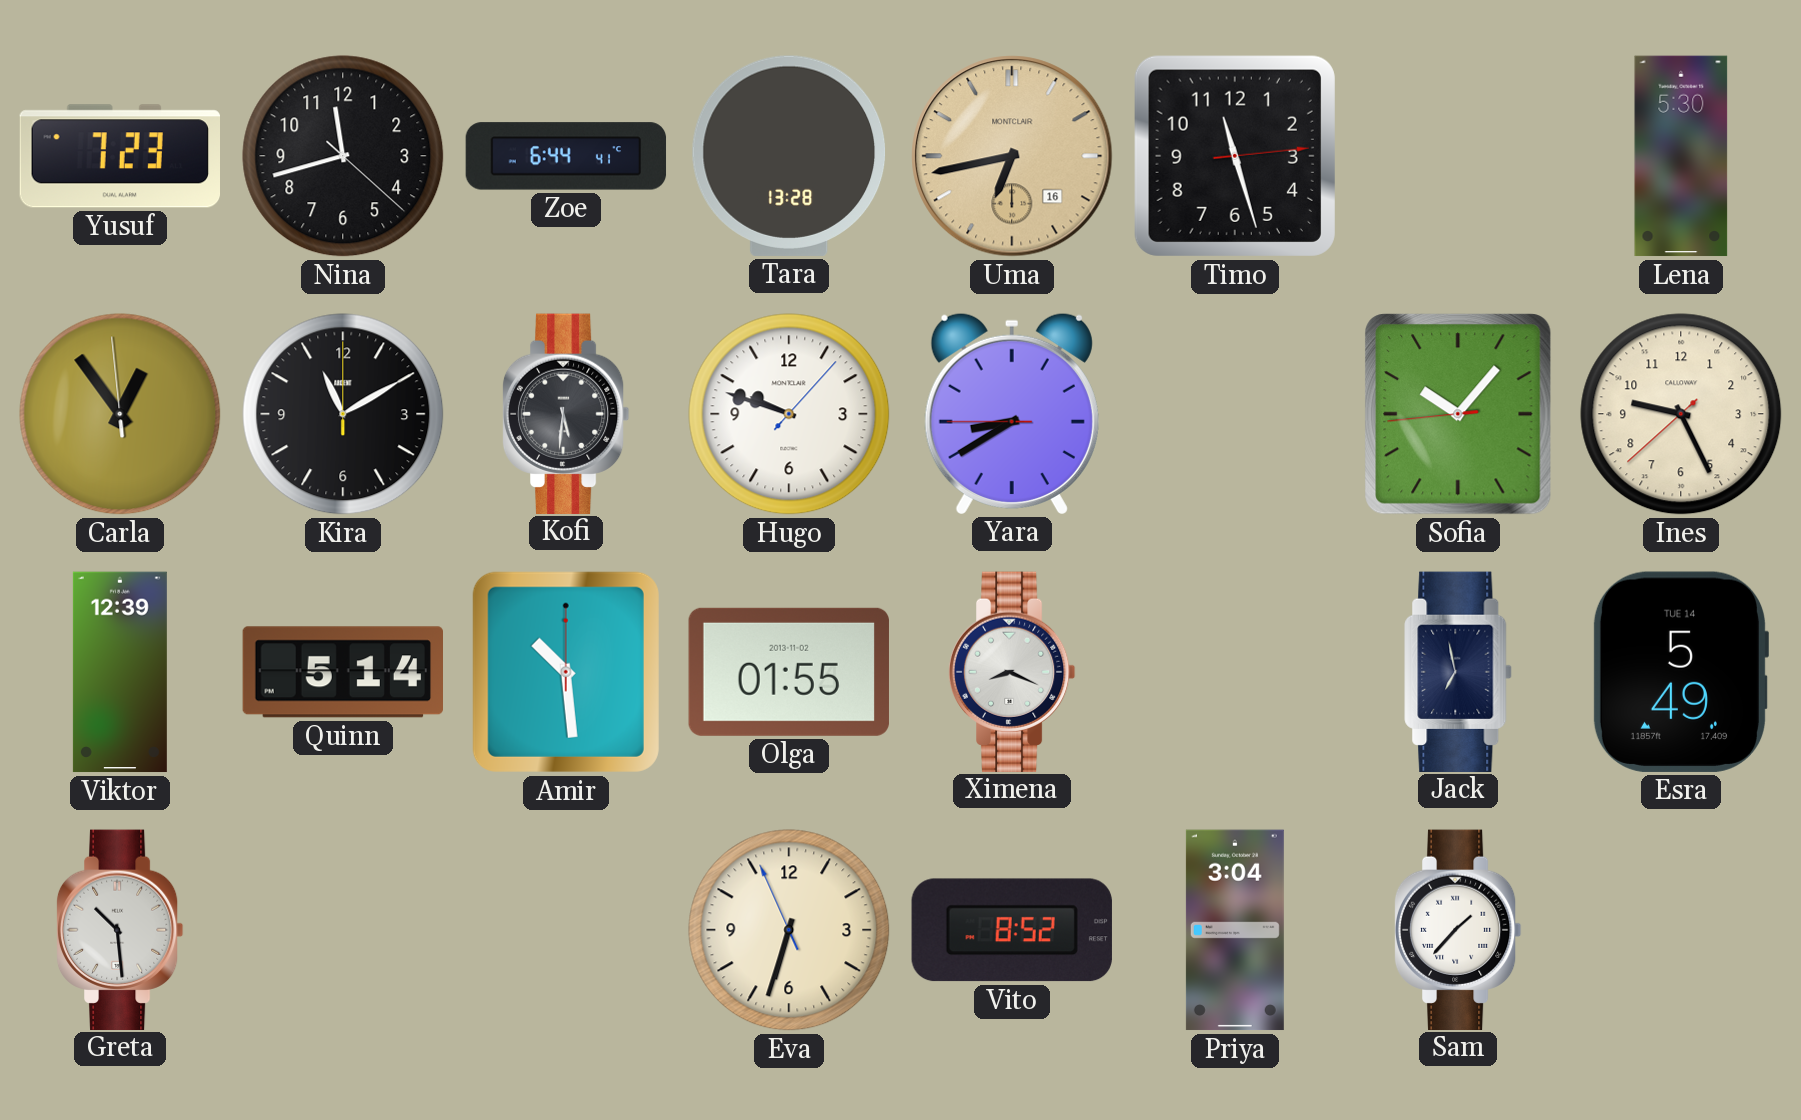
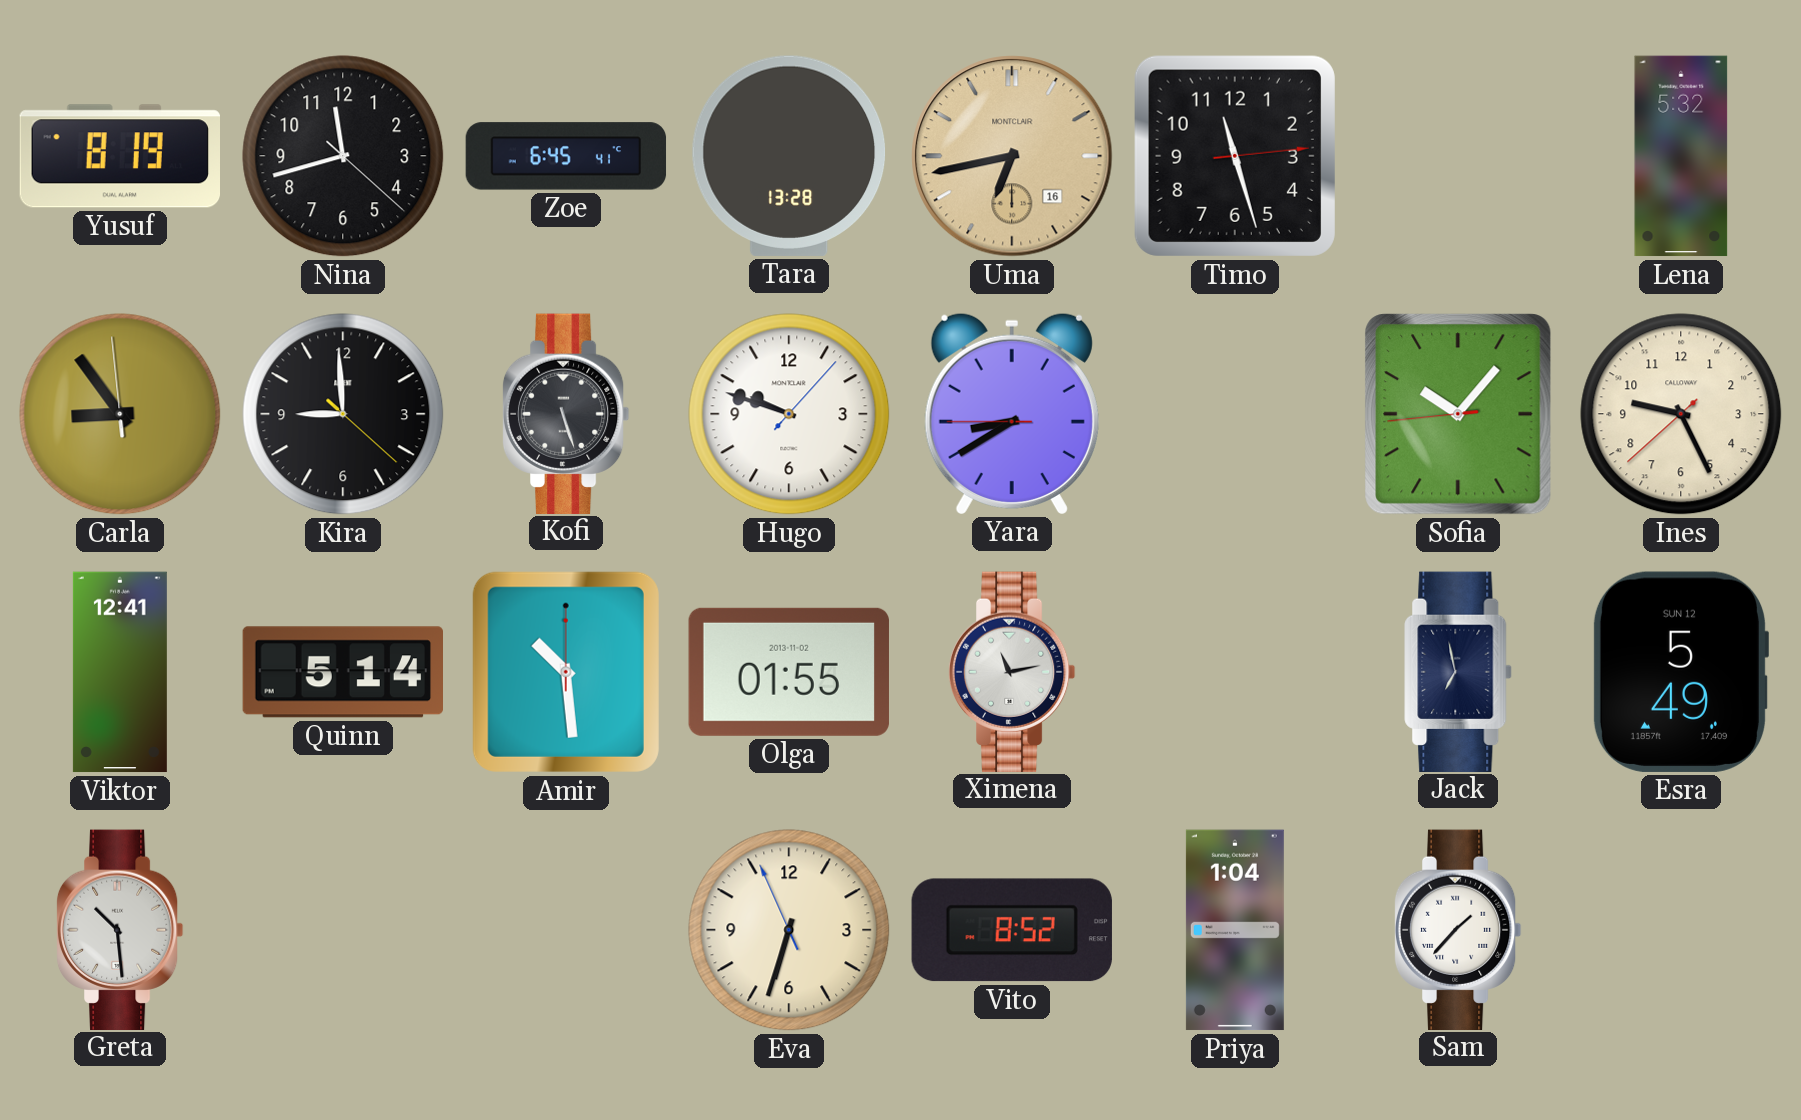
Yusuf: 7:23 -> 8:19
Zoe: 6:44 -> 6:45
Lena: 5:30 -> 5:32
Carla: 12:53 -> 8:53
Kira: 11:10 -> 8:59
Kofi: 5:31 -> 5:27
Viktor: 12:39 -> 12:41
Ximena: 8:19 -> 11:13
Esra date: TUE 14 -> SUN 12
Priya: 3:04 -> 1:04
